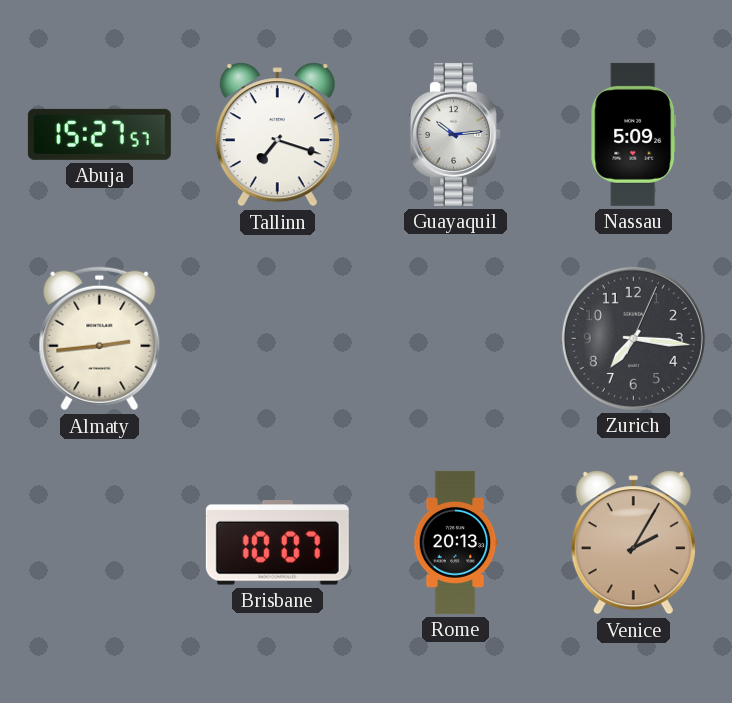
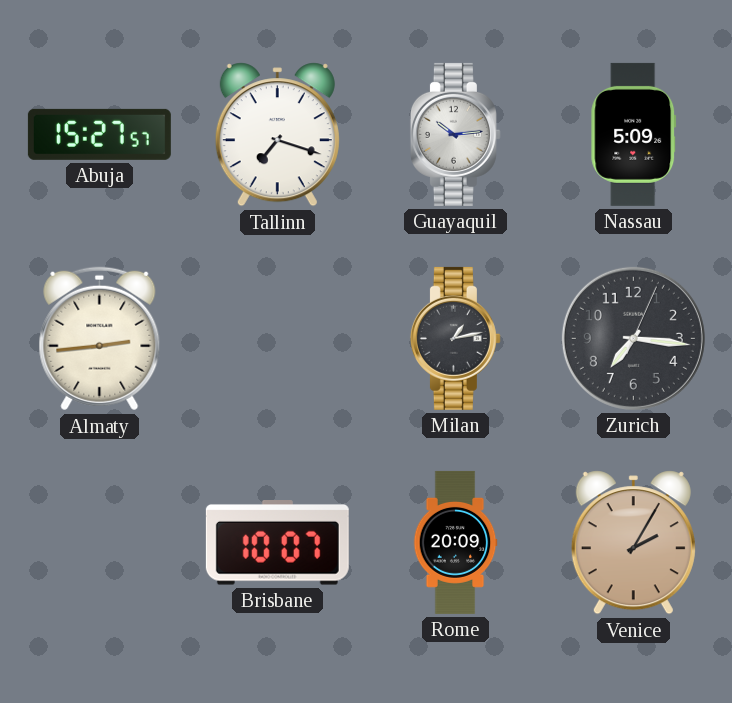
Milan: none -> 1:13
Rome: 20:13 -> 20:09
